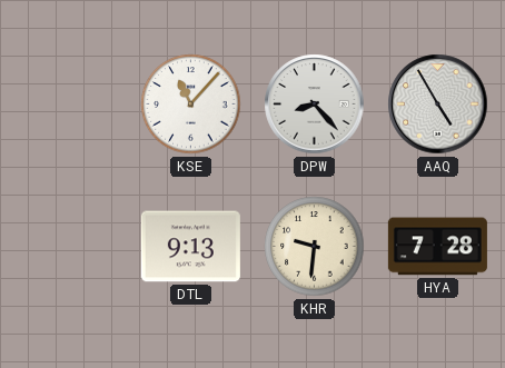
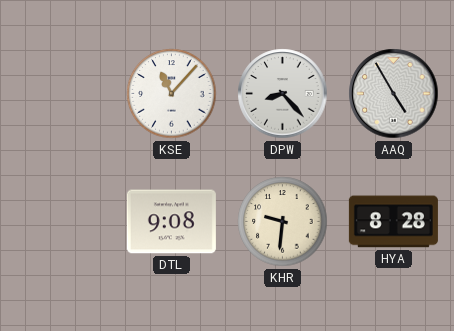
DTL: 9:13 -> 9:08
HYA: 7:28 -> 8:28
